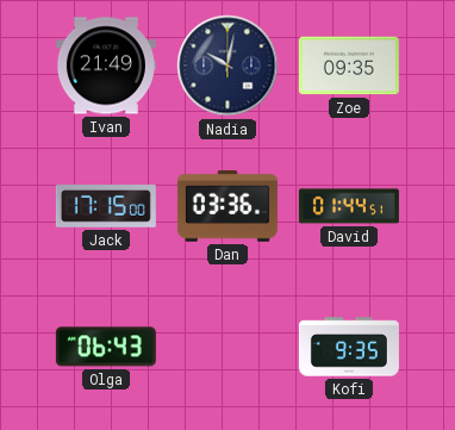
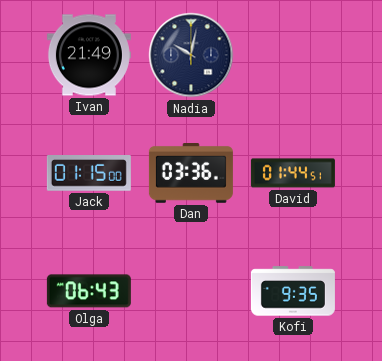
Zoe: 09:35 -> none
Jack: 17:15 -> 01:15
